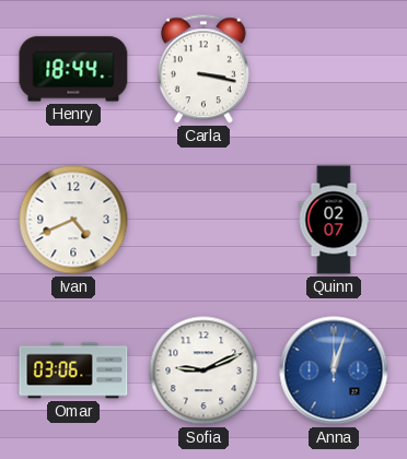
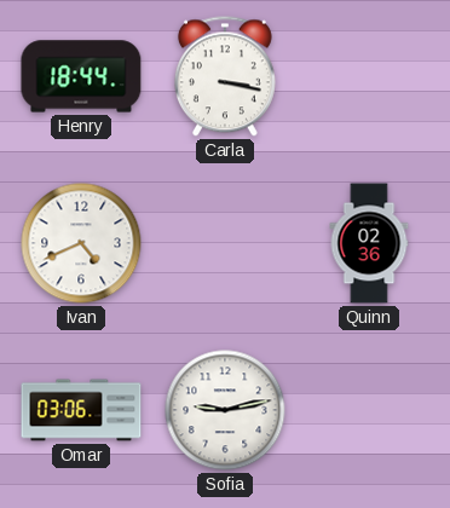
Quinn: 02:07 -> 02:36
Sofia: 9:11 -> 9:13
Anna: 12:03 -> none
